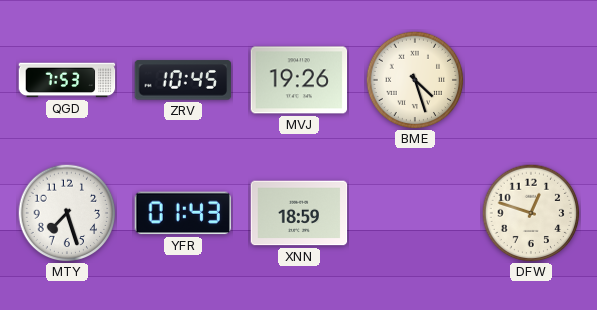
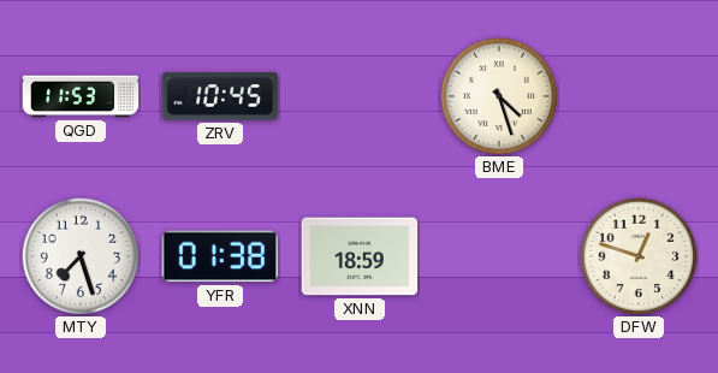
QGD: 7:53 -> 11:53
MVJ: 19:26 -> none
YFR: 01:43 -> 01:38
